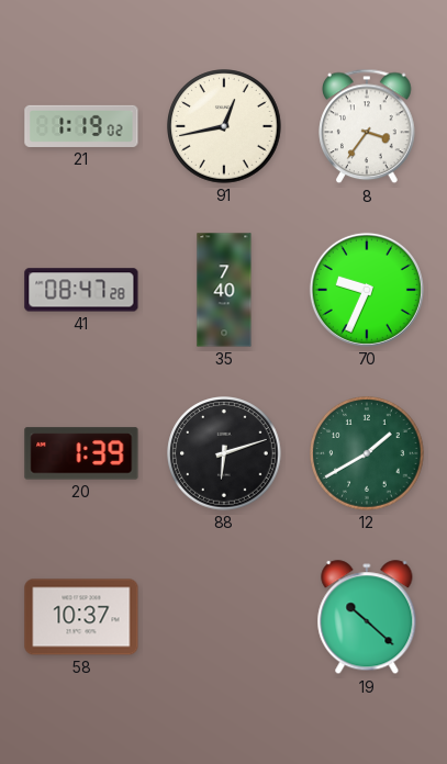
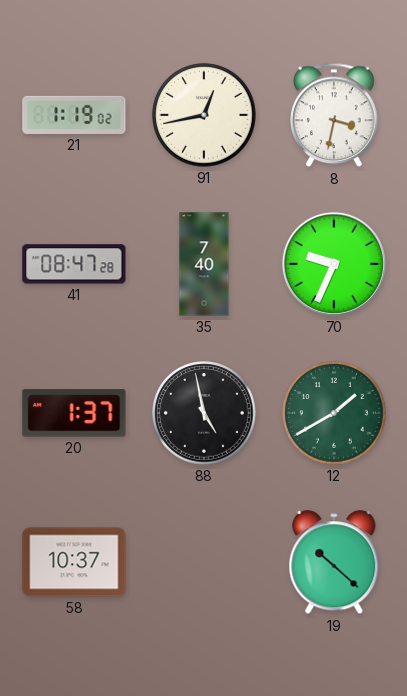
8: 3:36 -> 3:32
20: 1:39 -> 1:37
88: 6:12 -> 4:58
